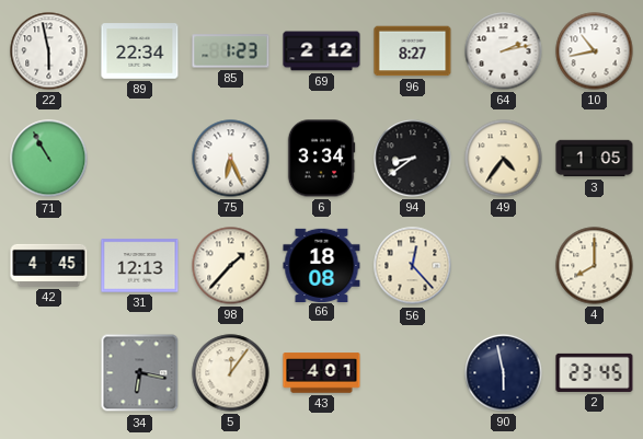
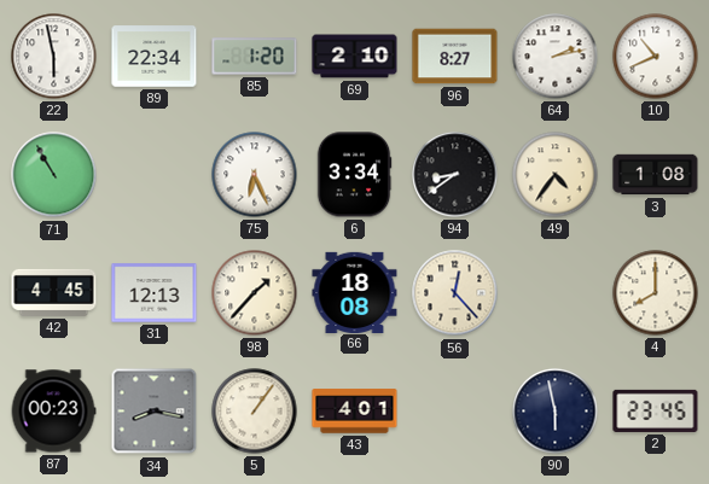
85: 1:23 -> 1:20
69: 2:12 -> 2:10
10: 10:43 -> 10:41
3: 1:05 -> 1:08
87: none -> 00:23
34: 6:17 -> 8:17
5: 12:06 -> 1:06
